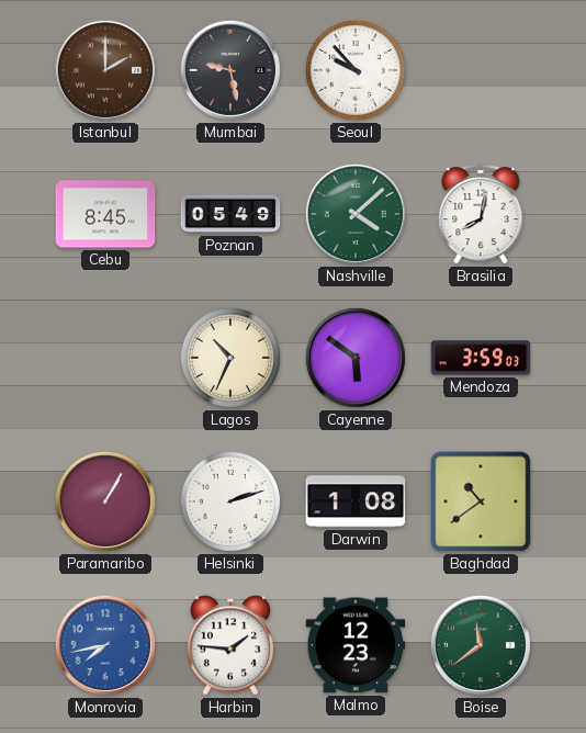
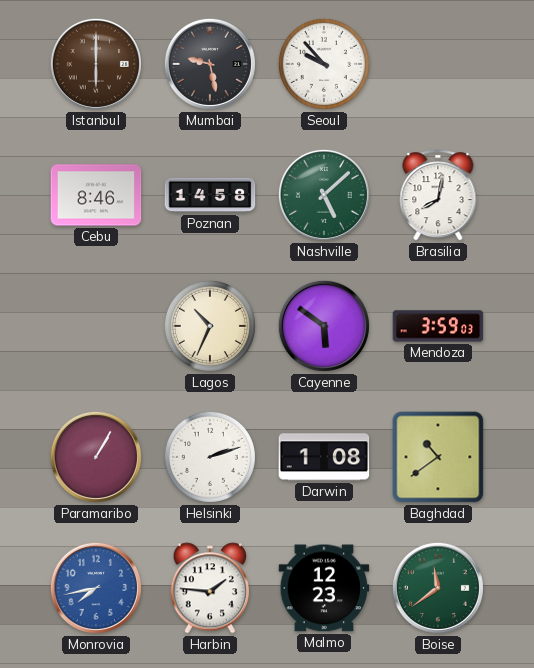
Istanbul: 2:00 -> 6:00
Cebu: 8:45 -> 8:46
Poznan: 05:49 -> 14:58
Nashville: 4:08 -> 5:08
